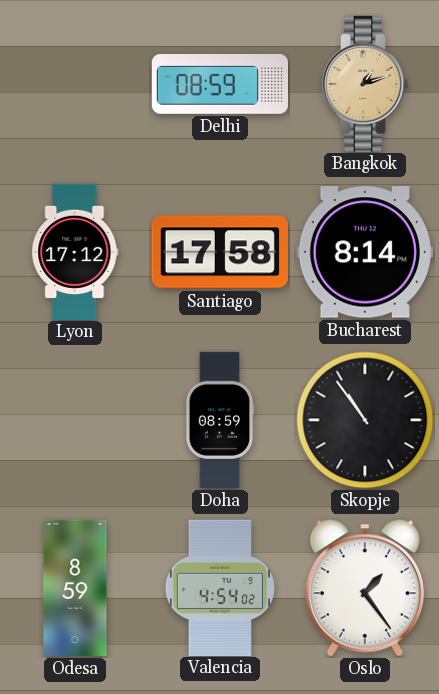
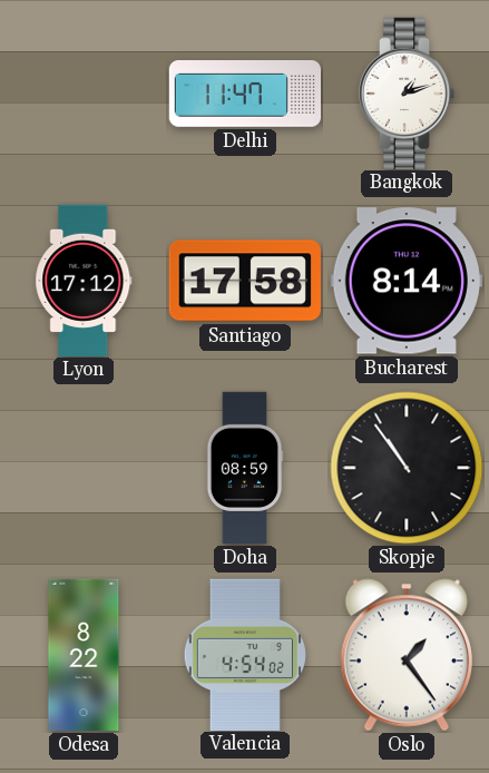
Delhi: 08:59 -> 11:47
Bangkok dial: champagne -> white
Odesa: 8:59 -> 8:22
